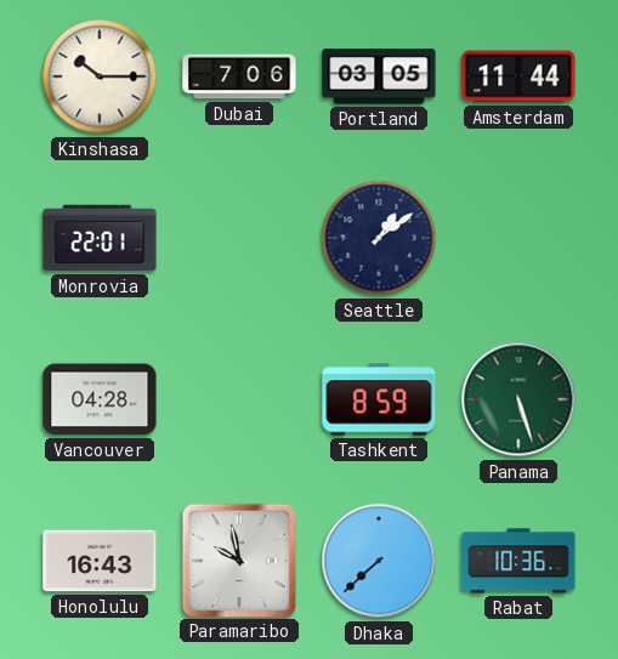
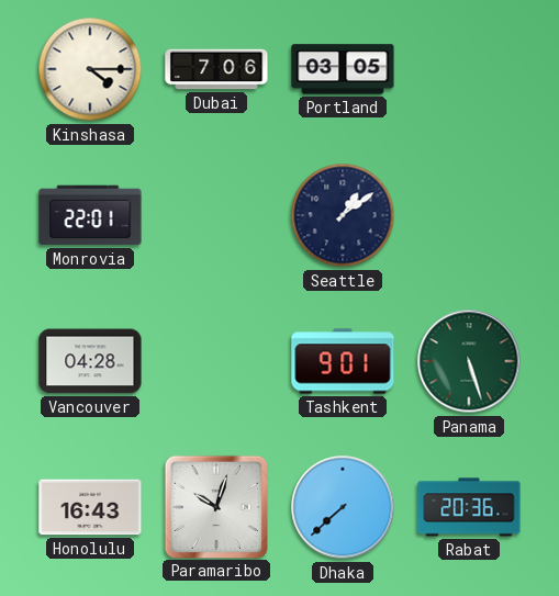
Kinshasa: 10:15 -> 4:15
Amsterdam: 11:44 -> none
Tashkent: 8:59 -> 9:01
Paramaribo: 9:58 -> 10:03
Rabat: 10:36 -> 20:36
